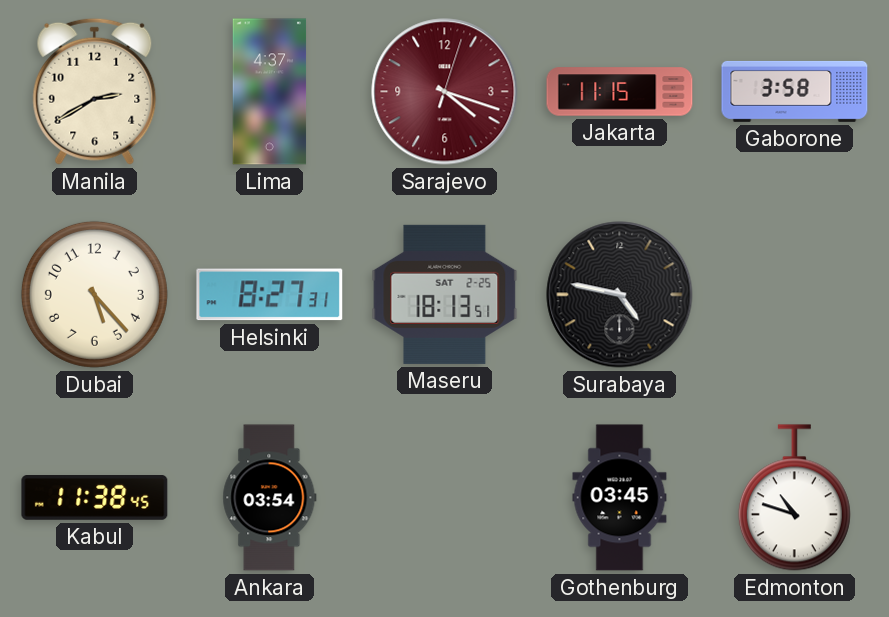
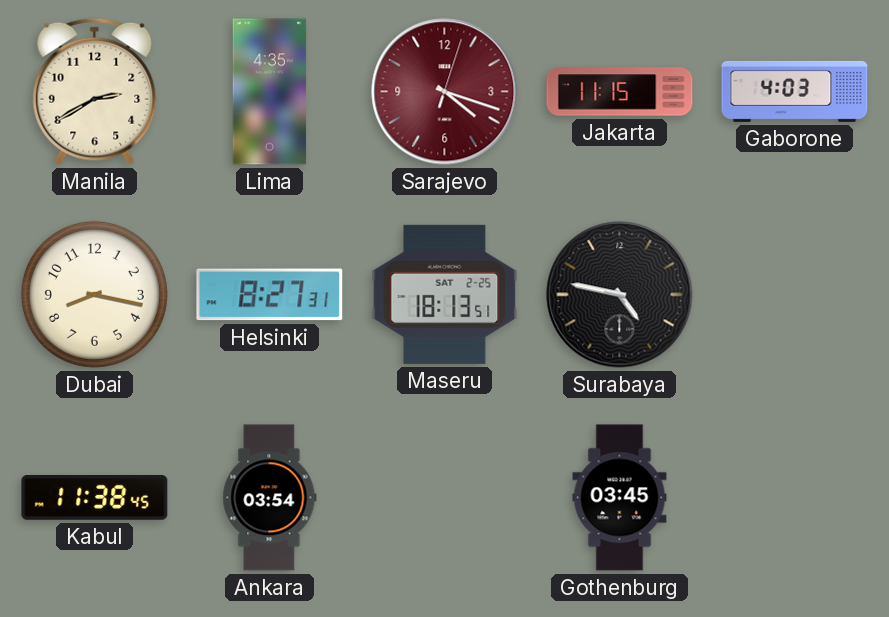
Lima: 4:37 -> 4:35
Gaborone: 3:58 -> 4:03
Dubai: 5:23 -> 8:17
Edmonton: 10:48 -> none
